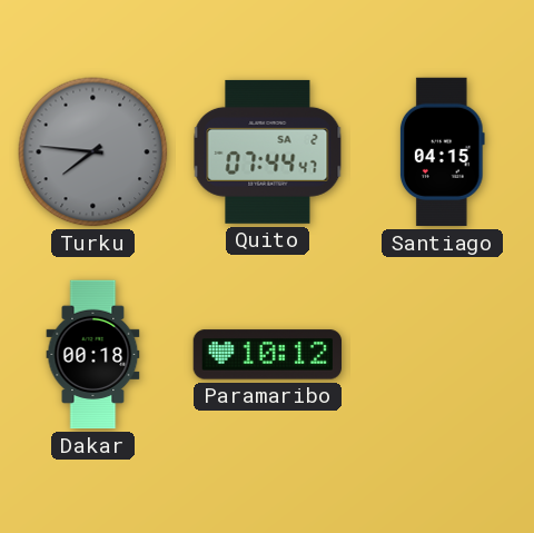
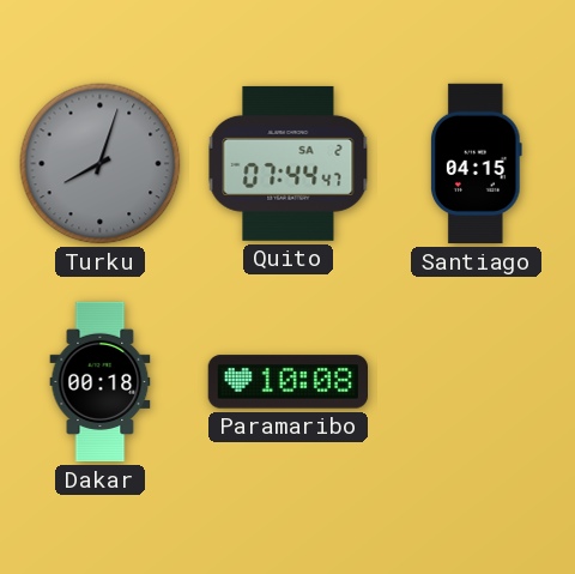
Turku: 7:46 -> 8:03
Paramaribo: 10:12 -> 10:08
